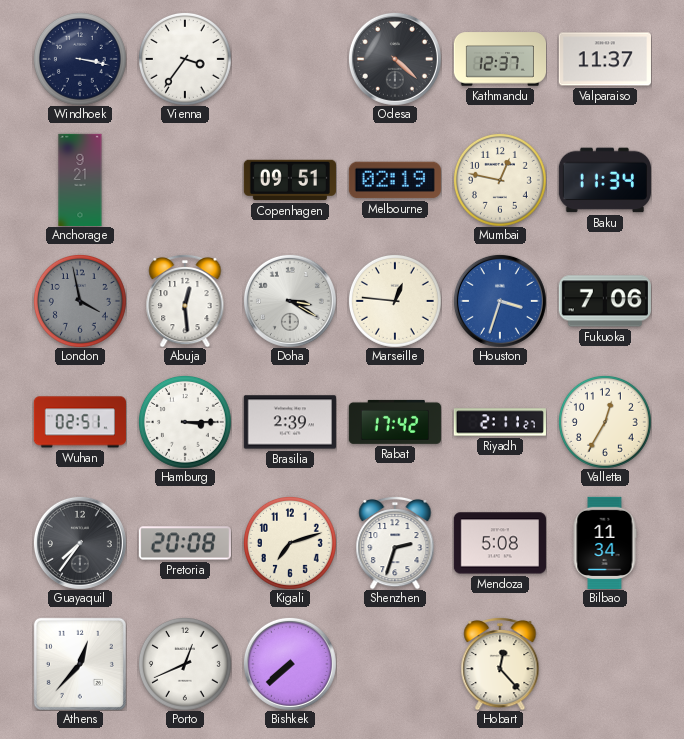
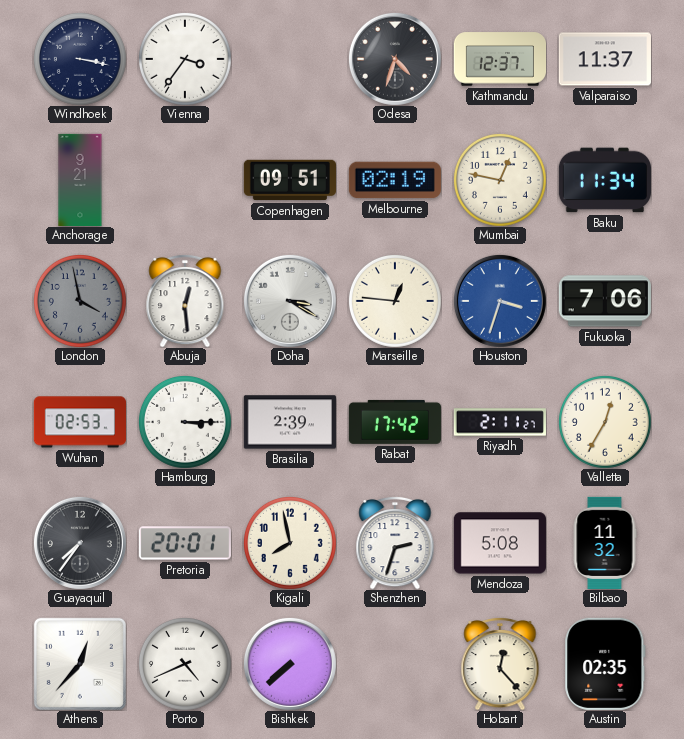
Odesa: 4:22 -> 4:33
Wuhan: 02:51 -> 02:53
Pretoria: 20:08 -> 20:01
Kigali: 7:12 -> 7:58
Bilbao: 11:34 -> 11:32
Porto: 12:41 -> 4:41
Austin: none -> 02:35
